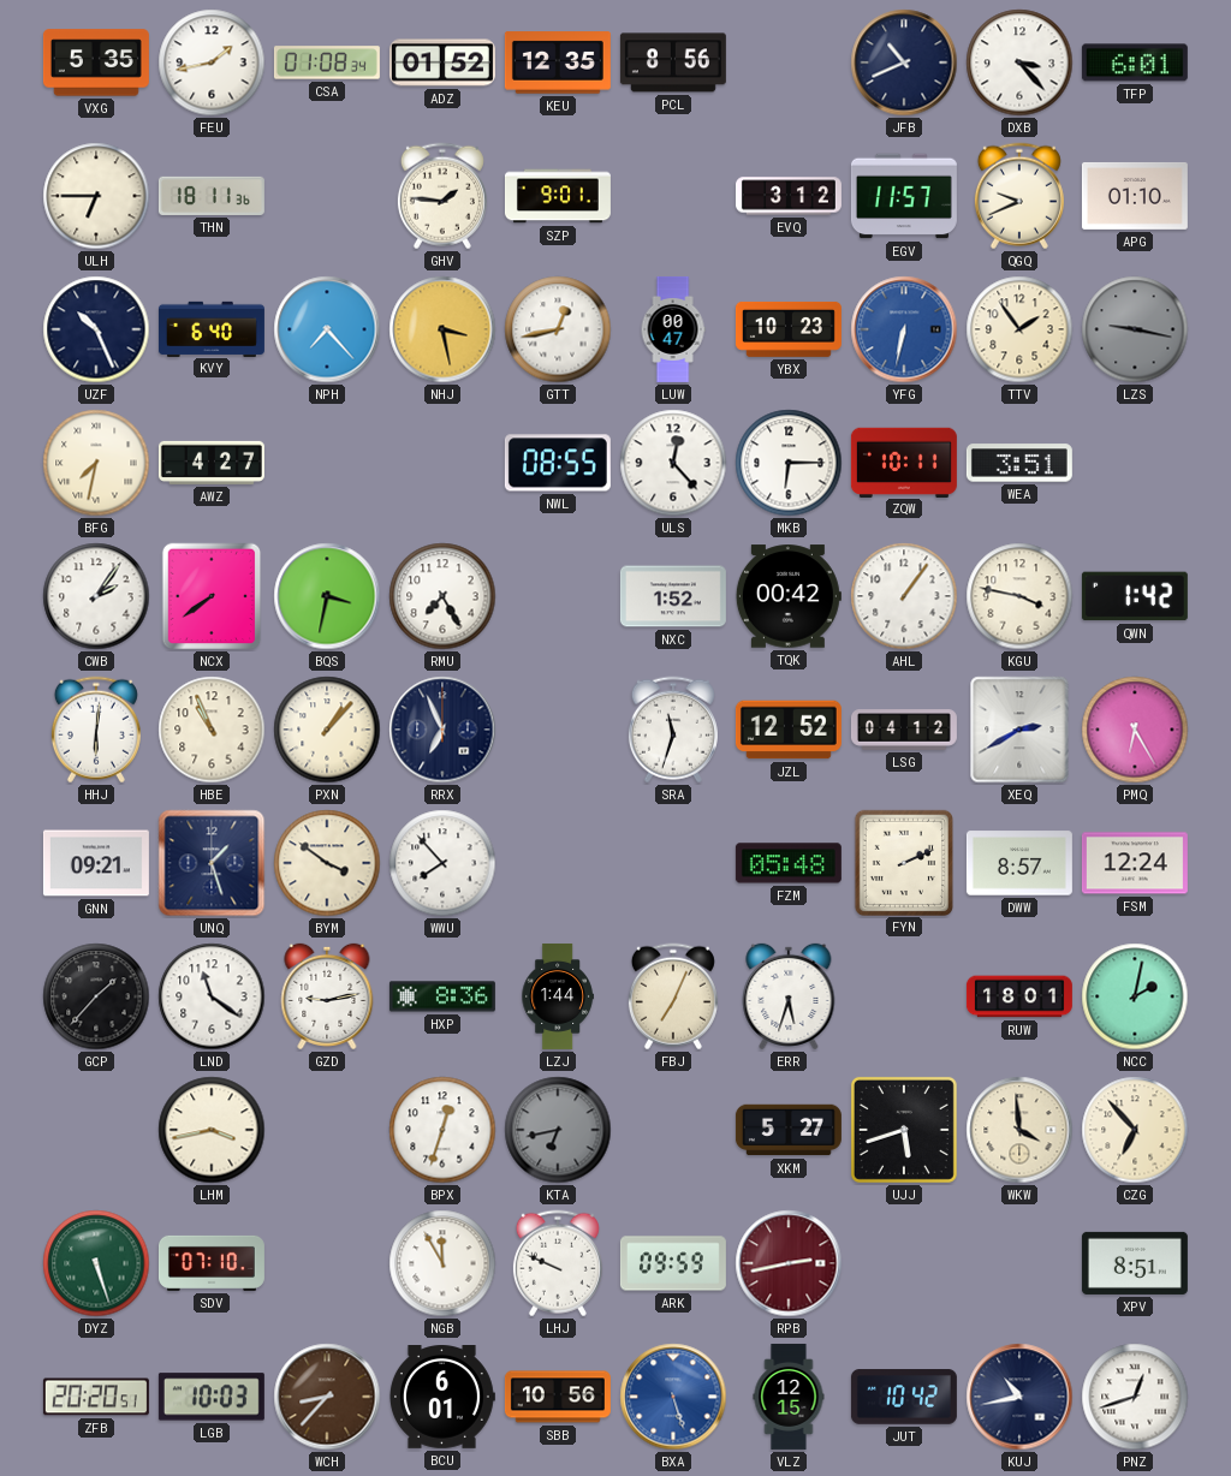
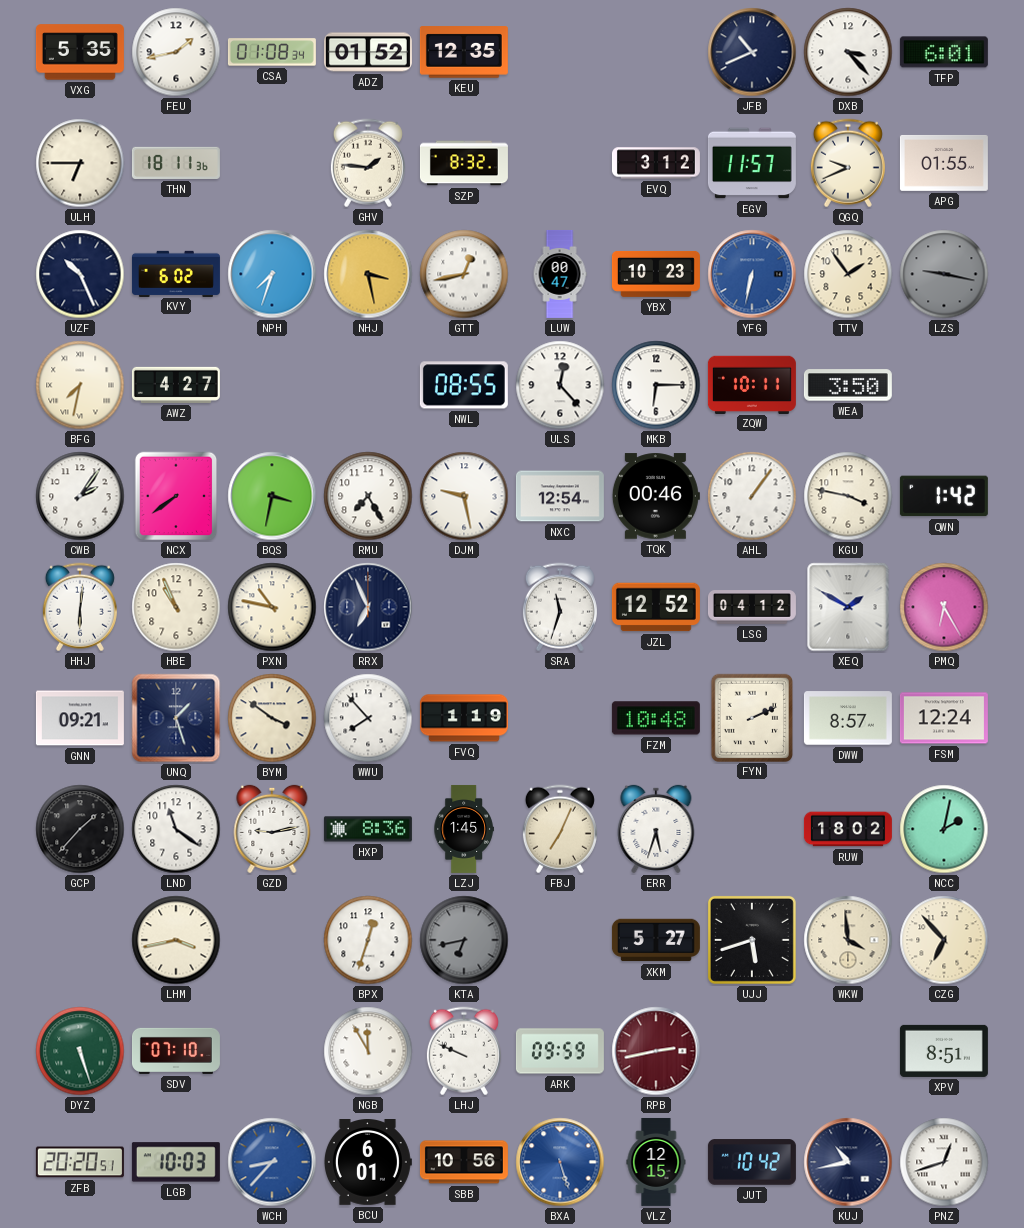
PCL: 8:56 -> none
SZP: 9:01 -> 8:32
APG: 01:10 -> 01:55
KVY: 6:40 -> 6:02
NPH: 7:23 -> 7:33
WEA: 3:51 -> 3:50
DJM: none -> 9:28
NXC: 1:52 -> 12:54
TQK: 00:42 -> 00:46
PXN: 1:07 -> 10:47
XEQ: 2:40 -> 1:50
FVQ: none -> 1:19
FZM: 05:48 -> 10:48
LZJ: 1:44 -> 1:45
RUW: 18:01 -> 18:02
WCH dial: brown -> blue
